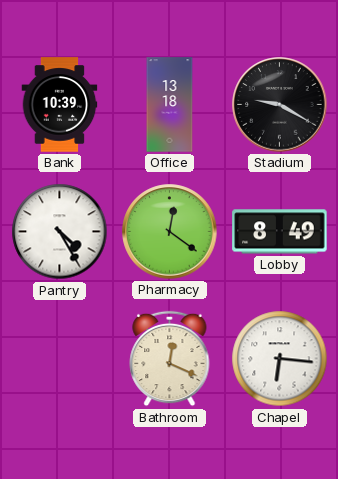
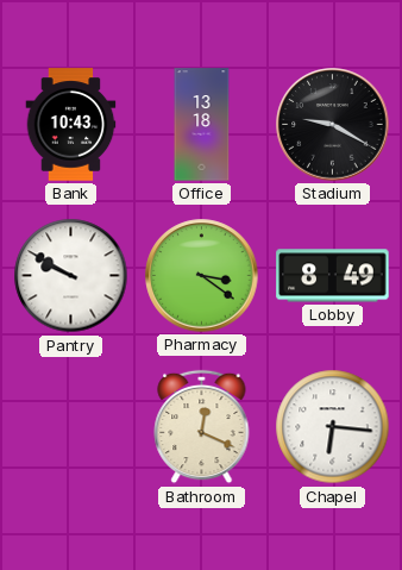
Bank: 10:39 -> 10:43
Pantry: 4:25 -> 9:50
Pharmacy: 12:21 -> 3:21
